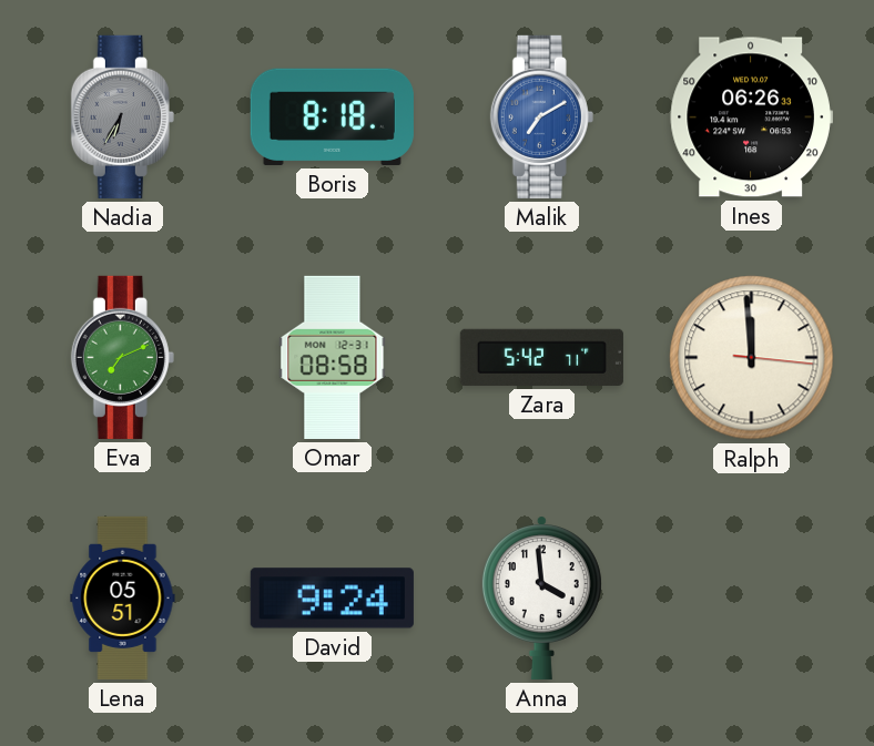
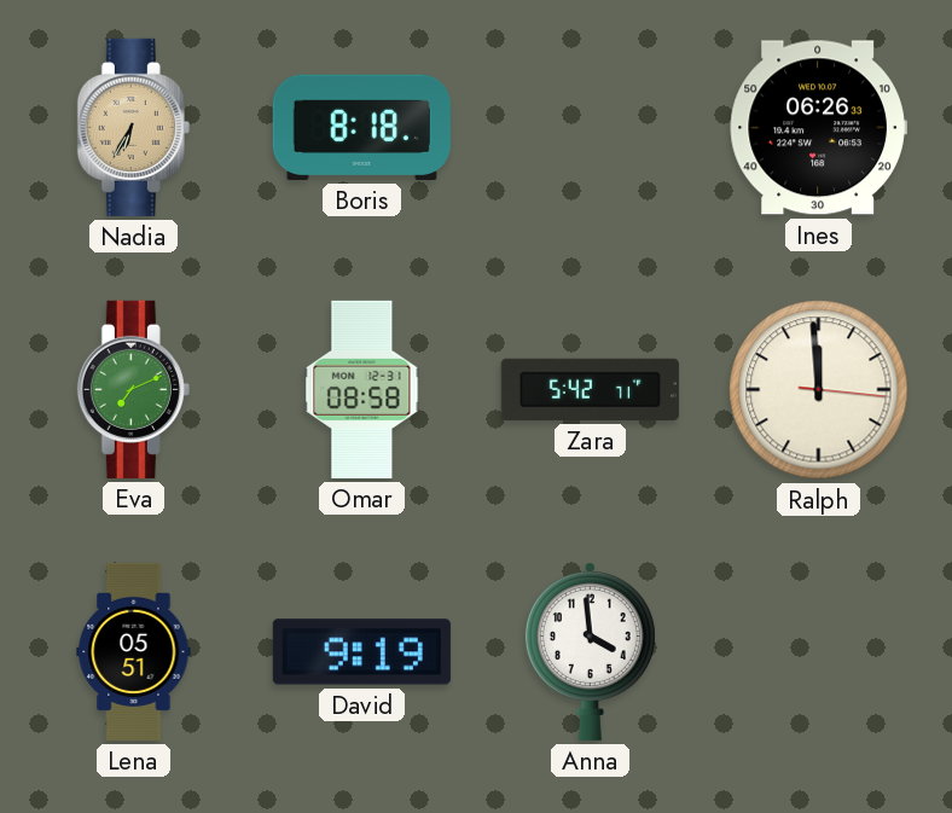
Nadia dial: grey -> champagne
Malik: 7:10 -> none
David: 9:24 -> 9:19
